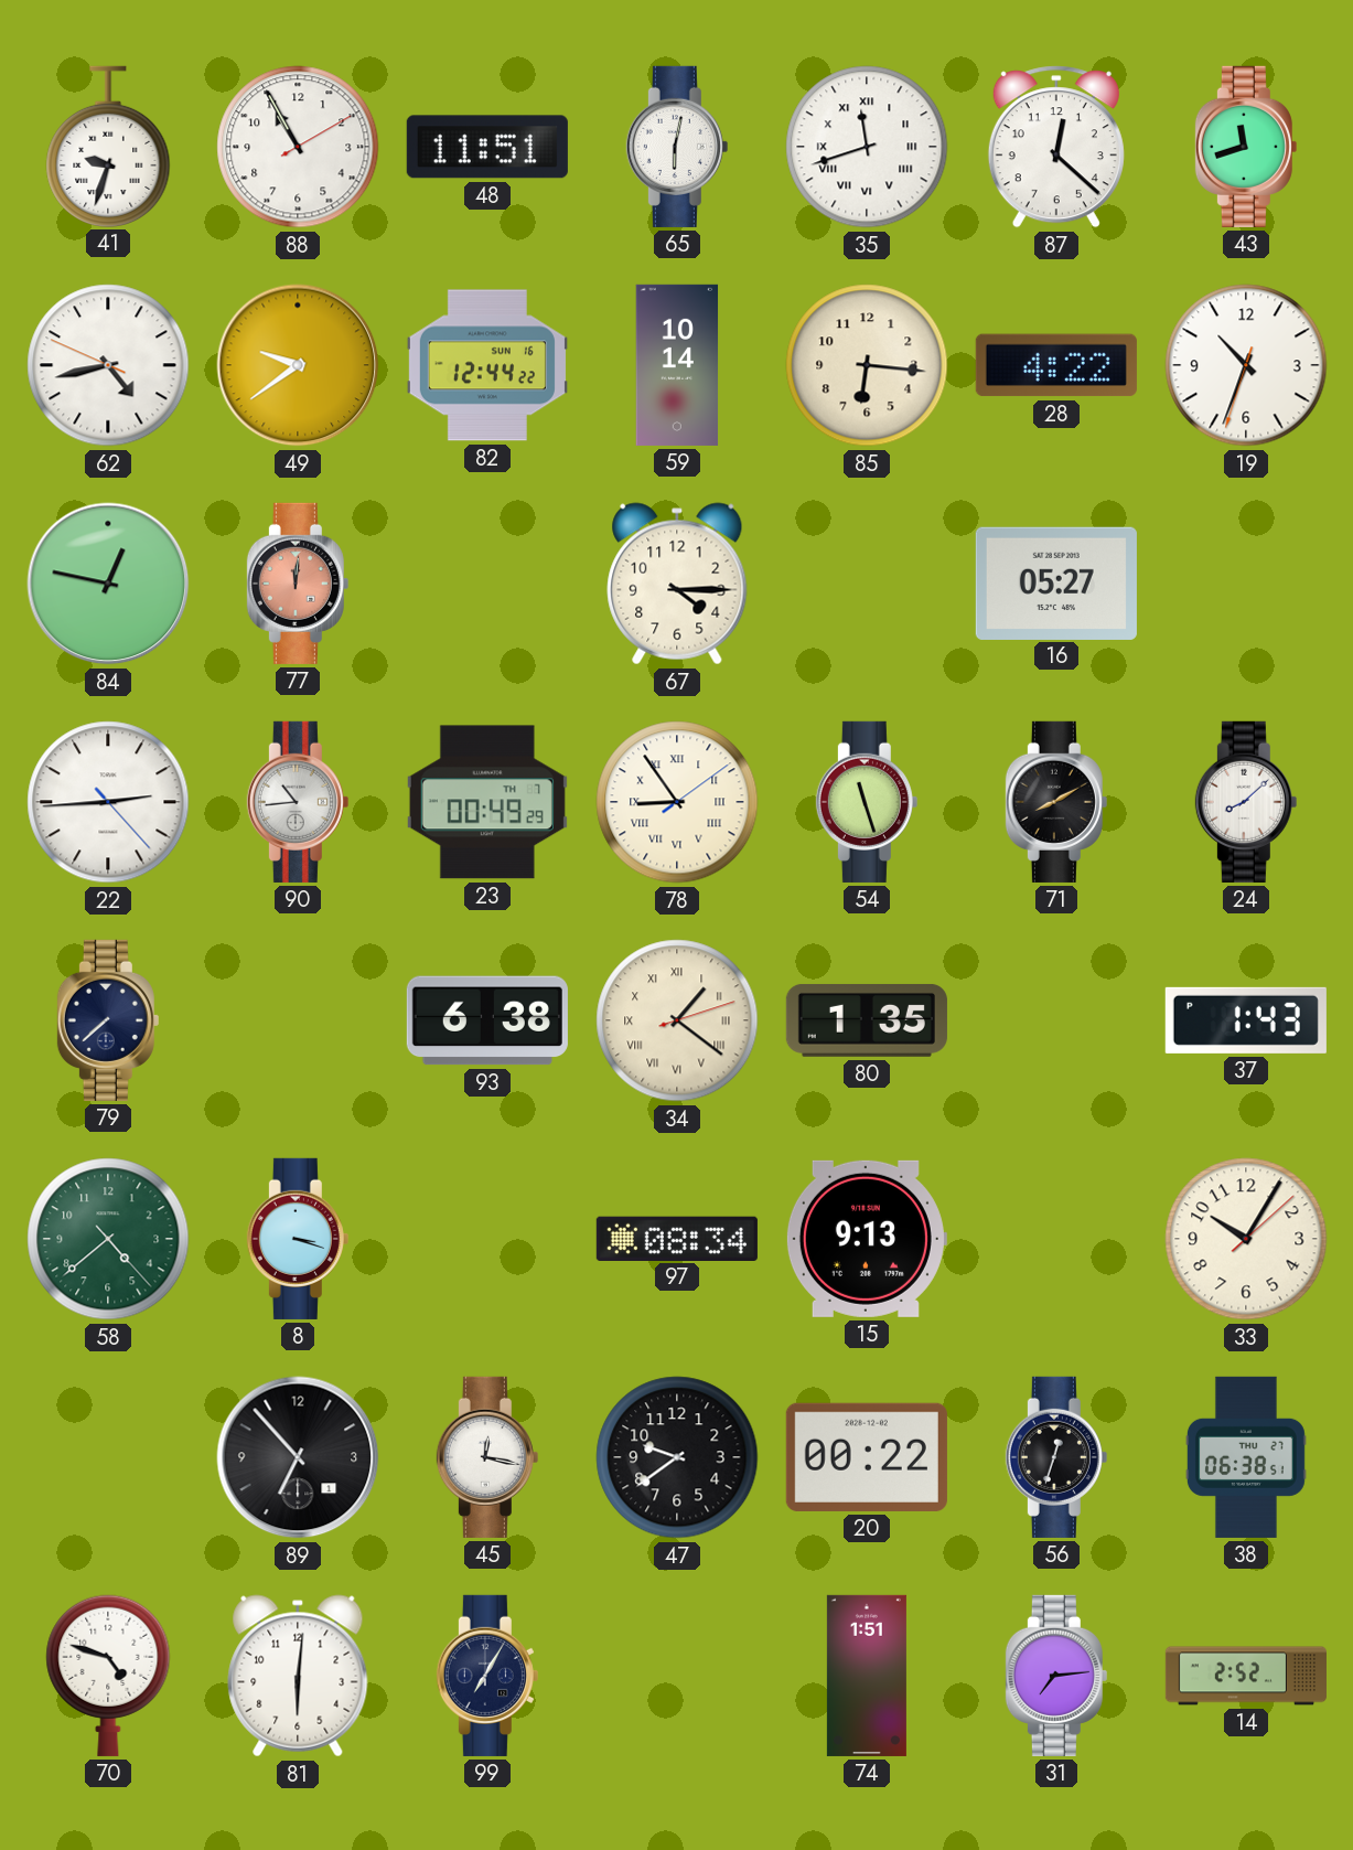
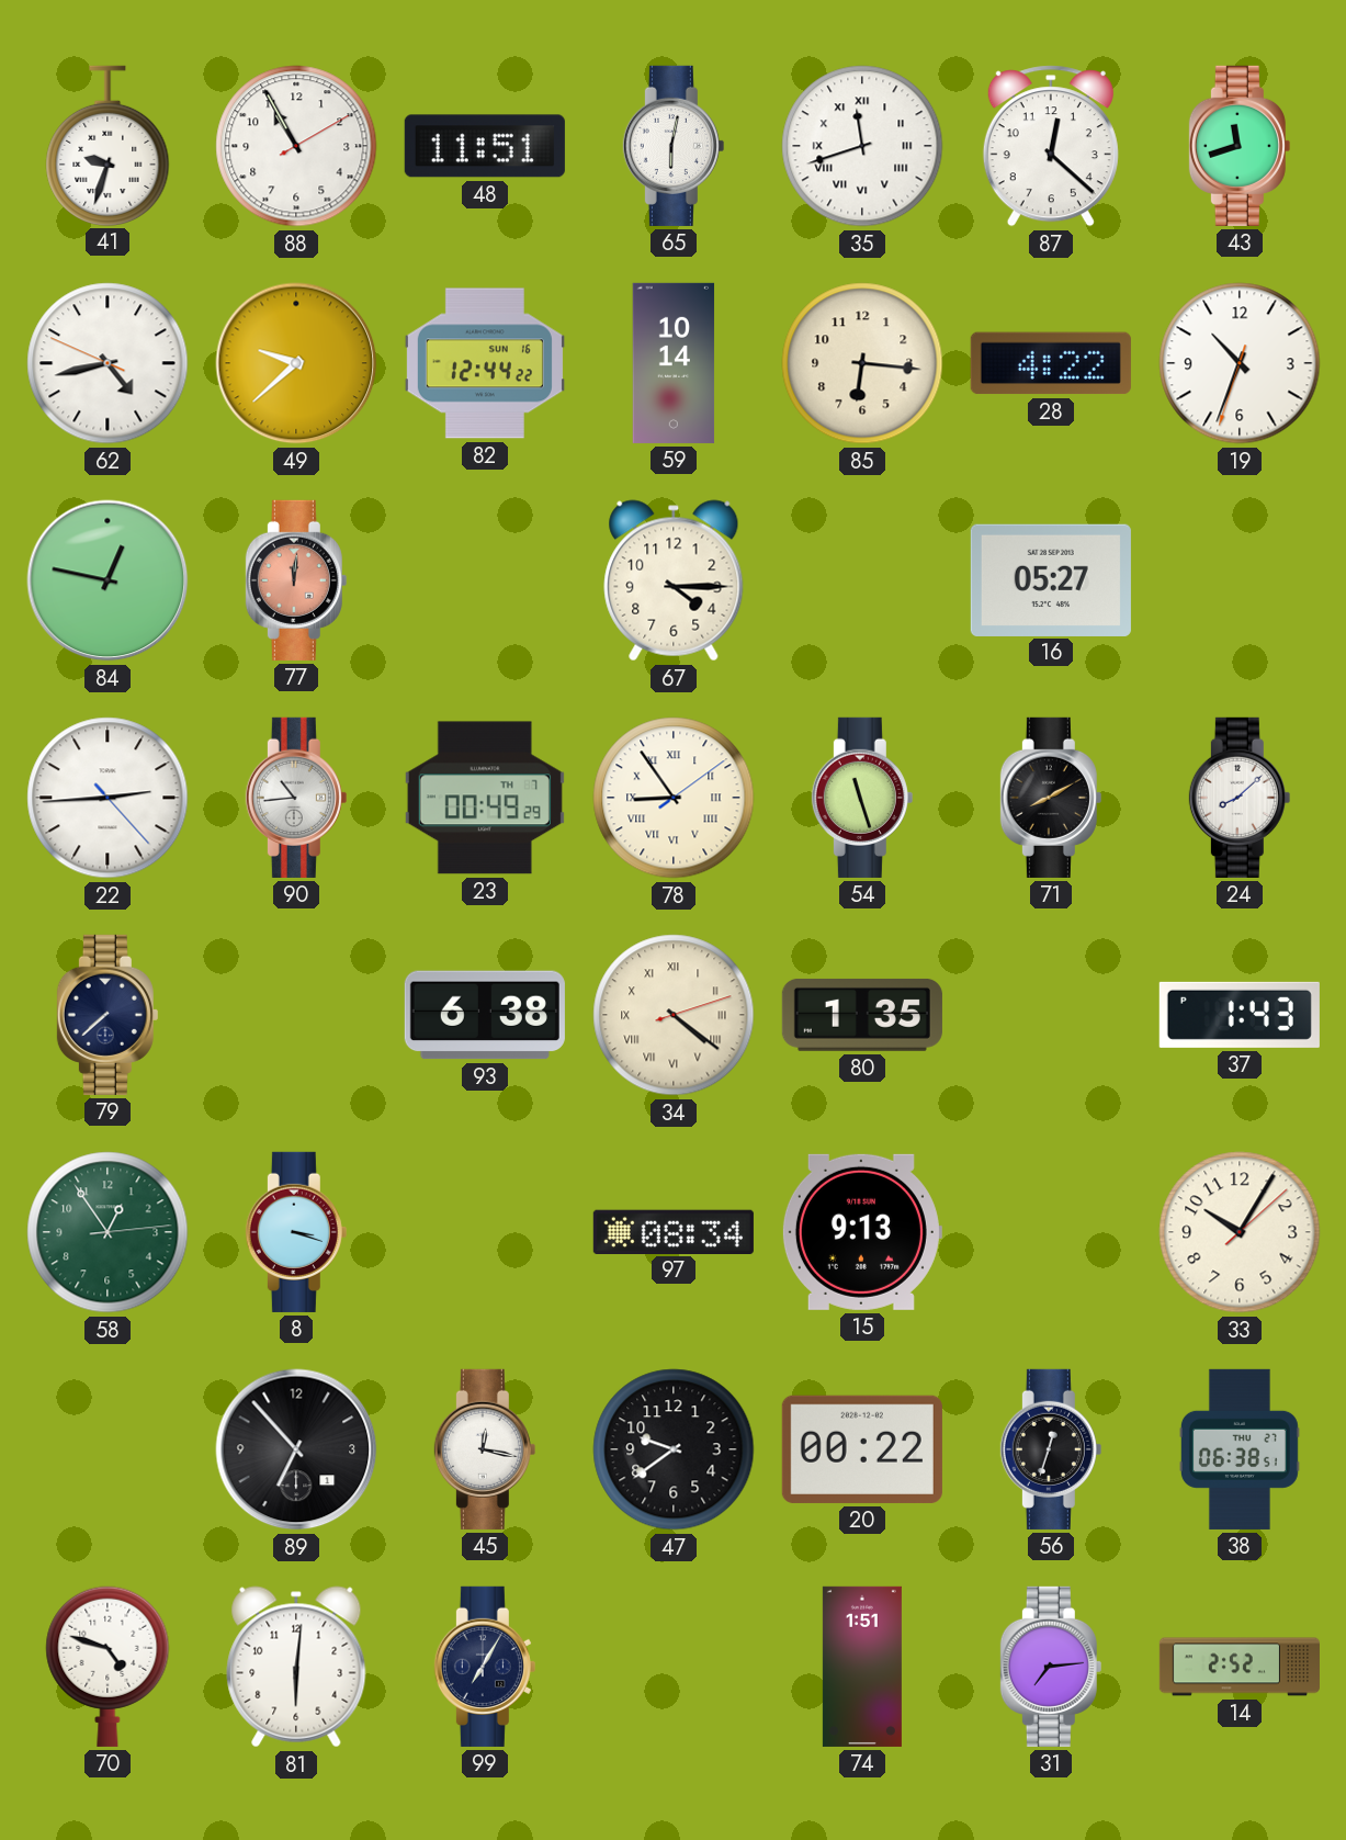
49: 9:39 -> 9:38
34: 1:21 -> 4:21
58: 4:38 -> 12:54
